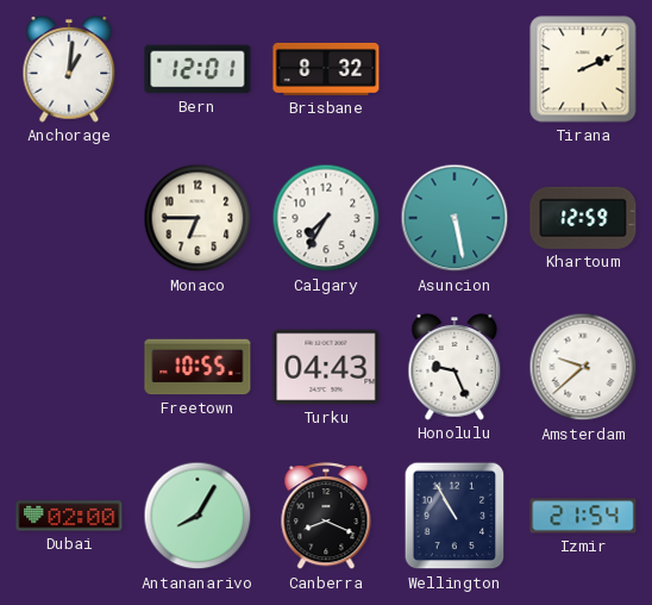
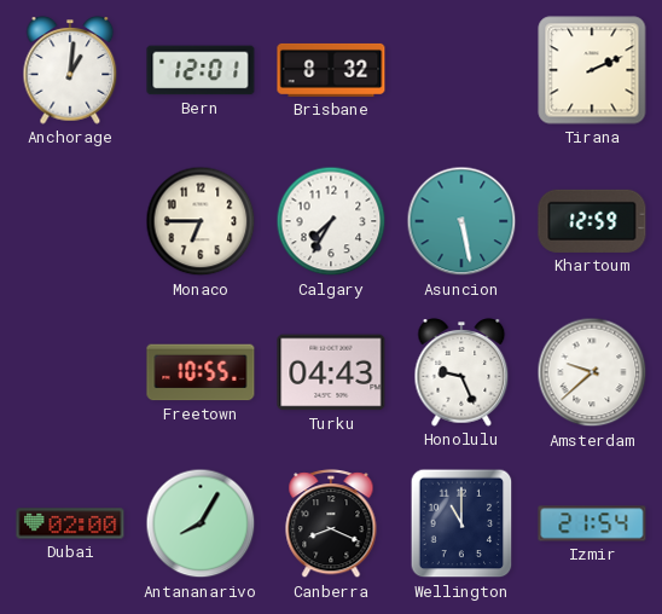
Wellington: 10:55 -> 11:00
